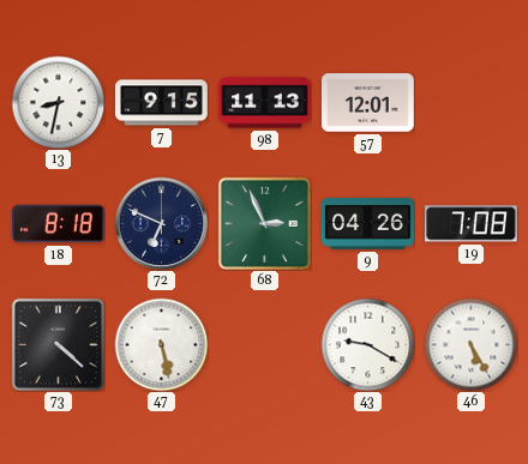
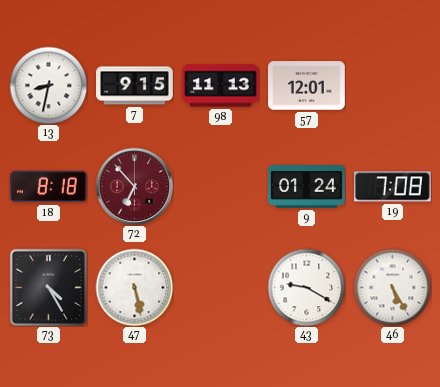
72: 6:49 -> 6:53
72 dial: navy -> burgundy
68: 2:56 -> none
9: 04:26 -> 01:24
73: 4:22 -> 4:25
